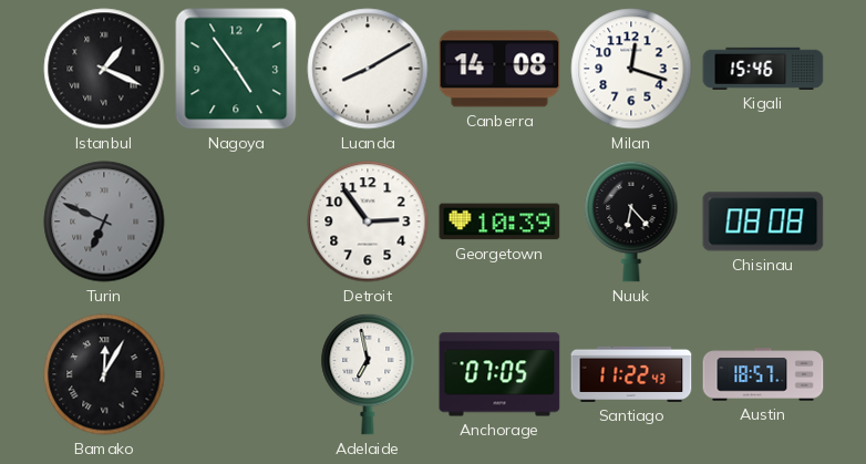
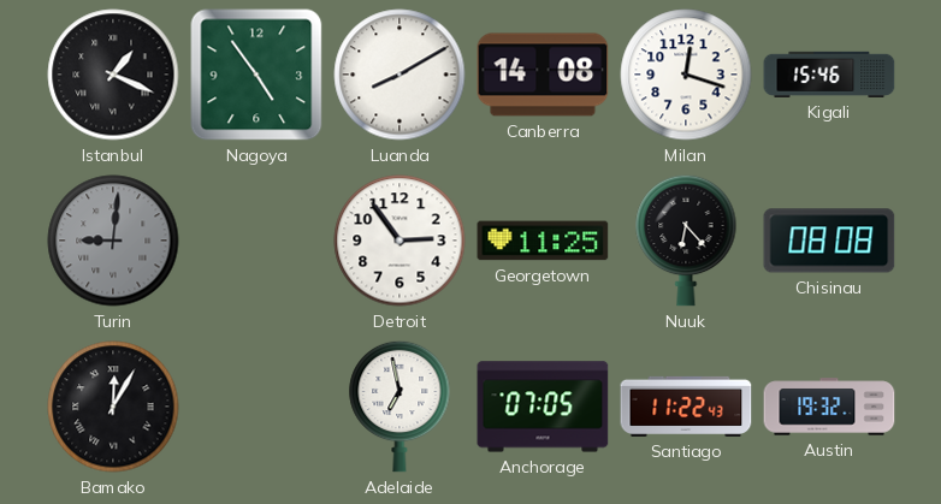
Turin: 6:49 -> 9:01
Georgetown: 10:39 -> 11:25
Austin: 18:57 -> 19:32
